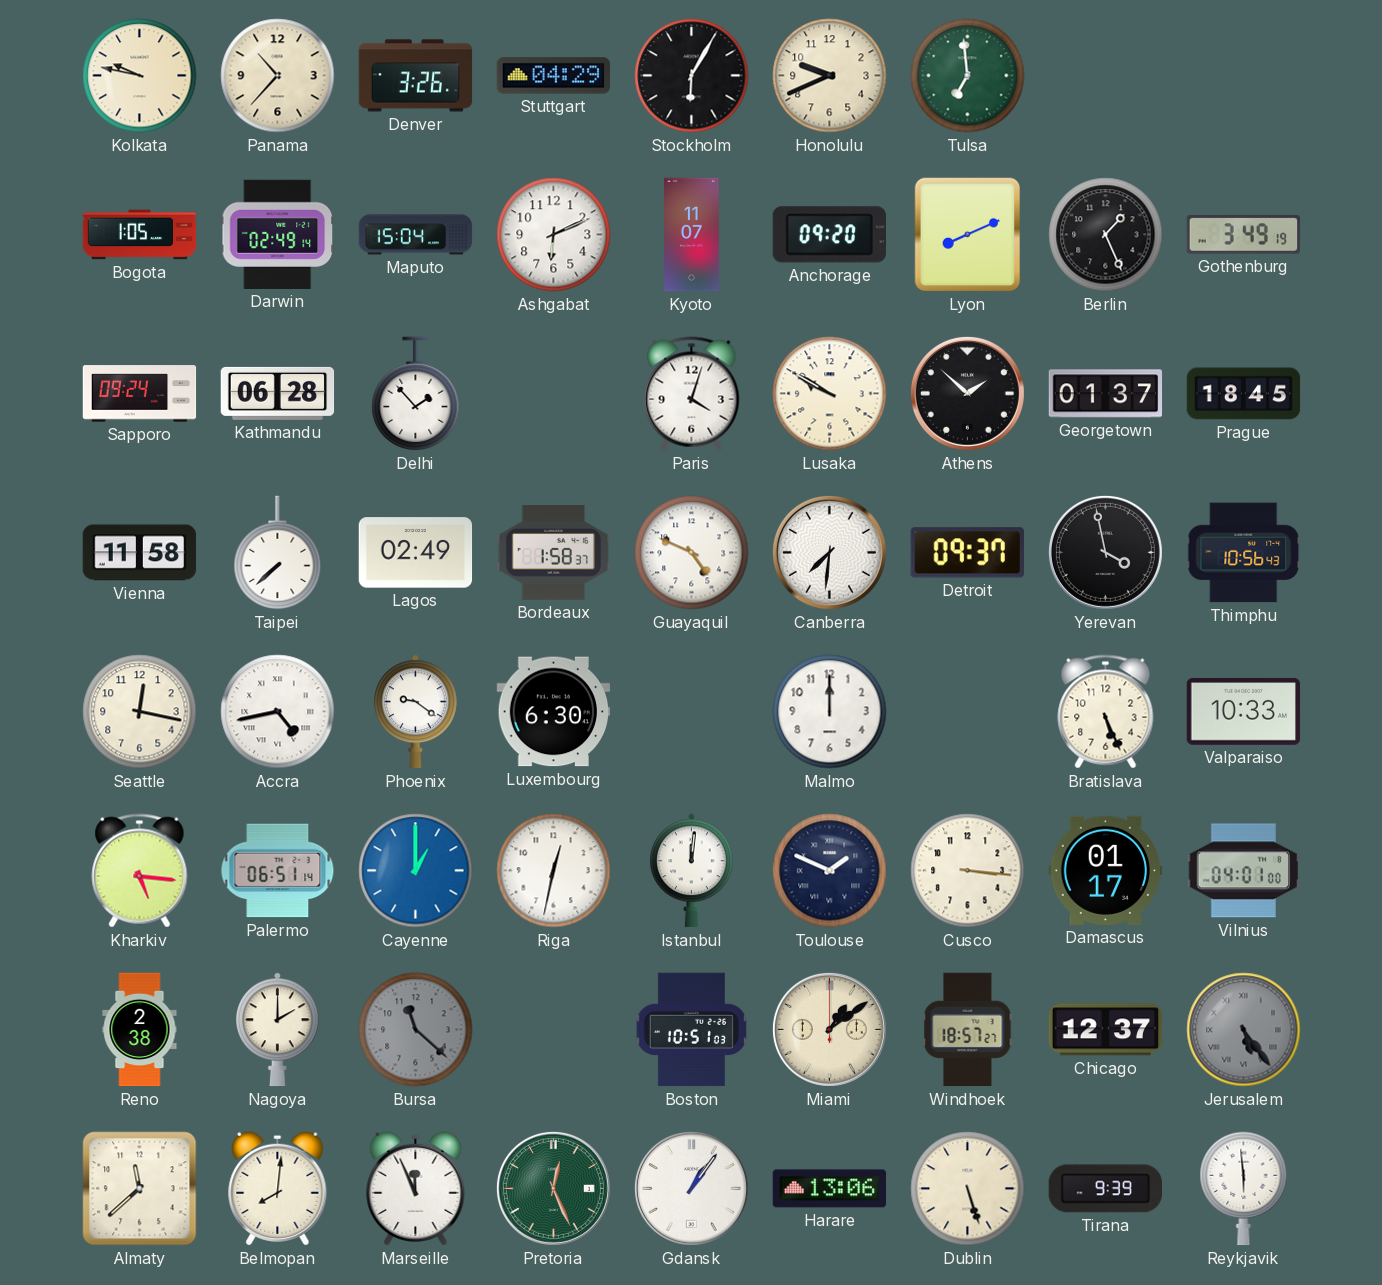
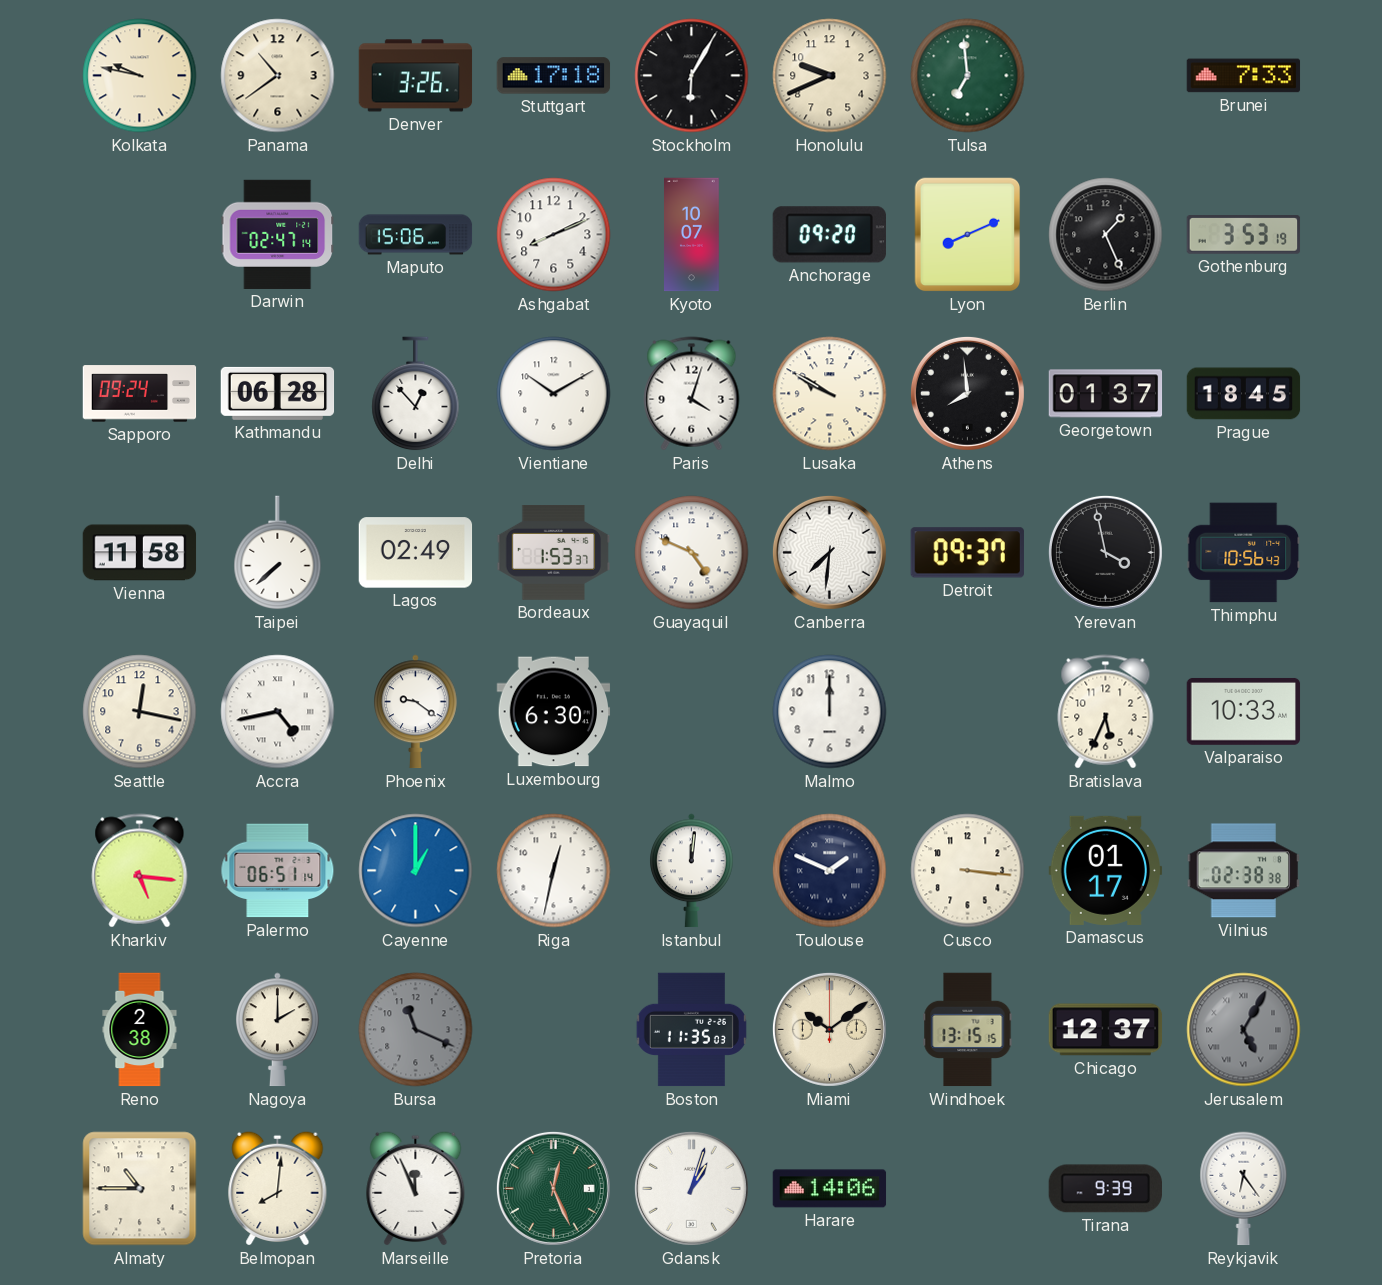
Panama: 10:37 -> 10:39
Stuttgart: 04:29 -> 17:18
Brunei: none -> 7:33
Bogota: 1:05 -> none
Darwin: 02:49 -> 02:47
Maputo: 15:04 -> 15:06
Ashgabat: 6:11 -> 8:11
Kyoto: 11:07 -> 10:07
Gothenburg: 3:49 -> 3:53
Delhi: 1:53 -> 12:53
Vientiane: none -> 10:10
Athens: 1:52 -> 7:59
Bordeaux: 1:58 -> 1:53
Bratislava: 5:26 -> 5:34
Vilnius: 04:01 -> 02:38
Bursa: 11:22 -> 11:19
Boston: 10:51 -> 11:35
Miami: 1:09 -> 10:09
Windhoek: 18:57 -> 13:15
Jerusalem: 5:24 -> 5:05
Almaty: 11:38 -> 10:45
Gdansk: 1:06 -> 1:03
Harare: 13:06 -> 14:06
Dublin: 5:27 -> none
Reykjavik: 5:59 -> 6:24
